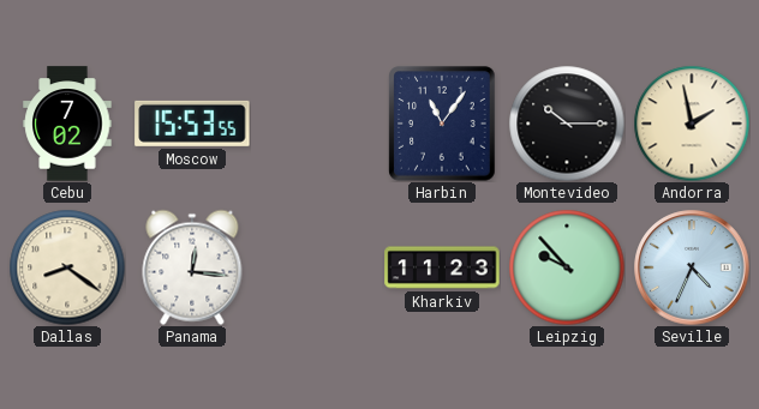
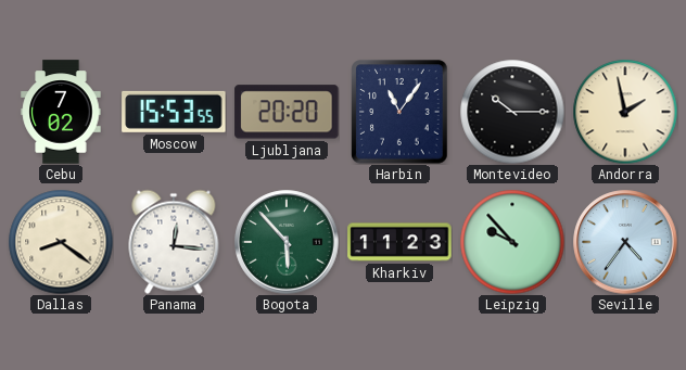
Ljubljana: none -> 20:20
Bogota: none -> 5:53
Seville: 4:34 -> 4:36
